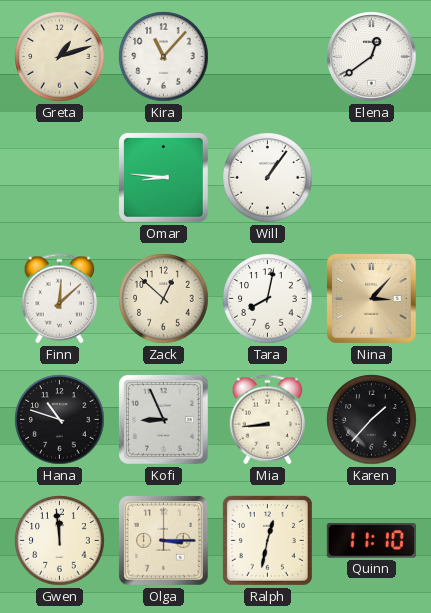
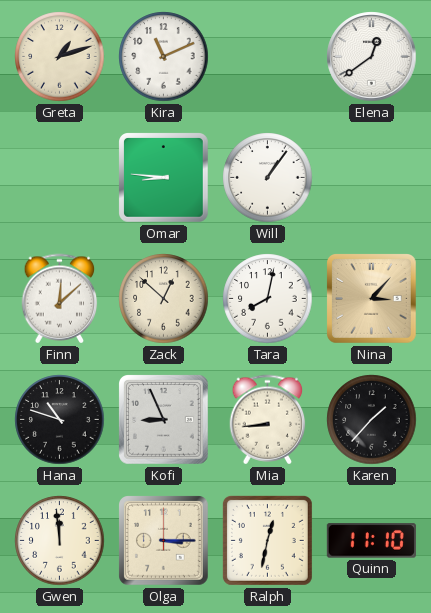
Kira: 11:07 -> 11:11
